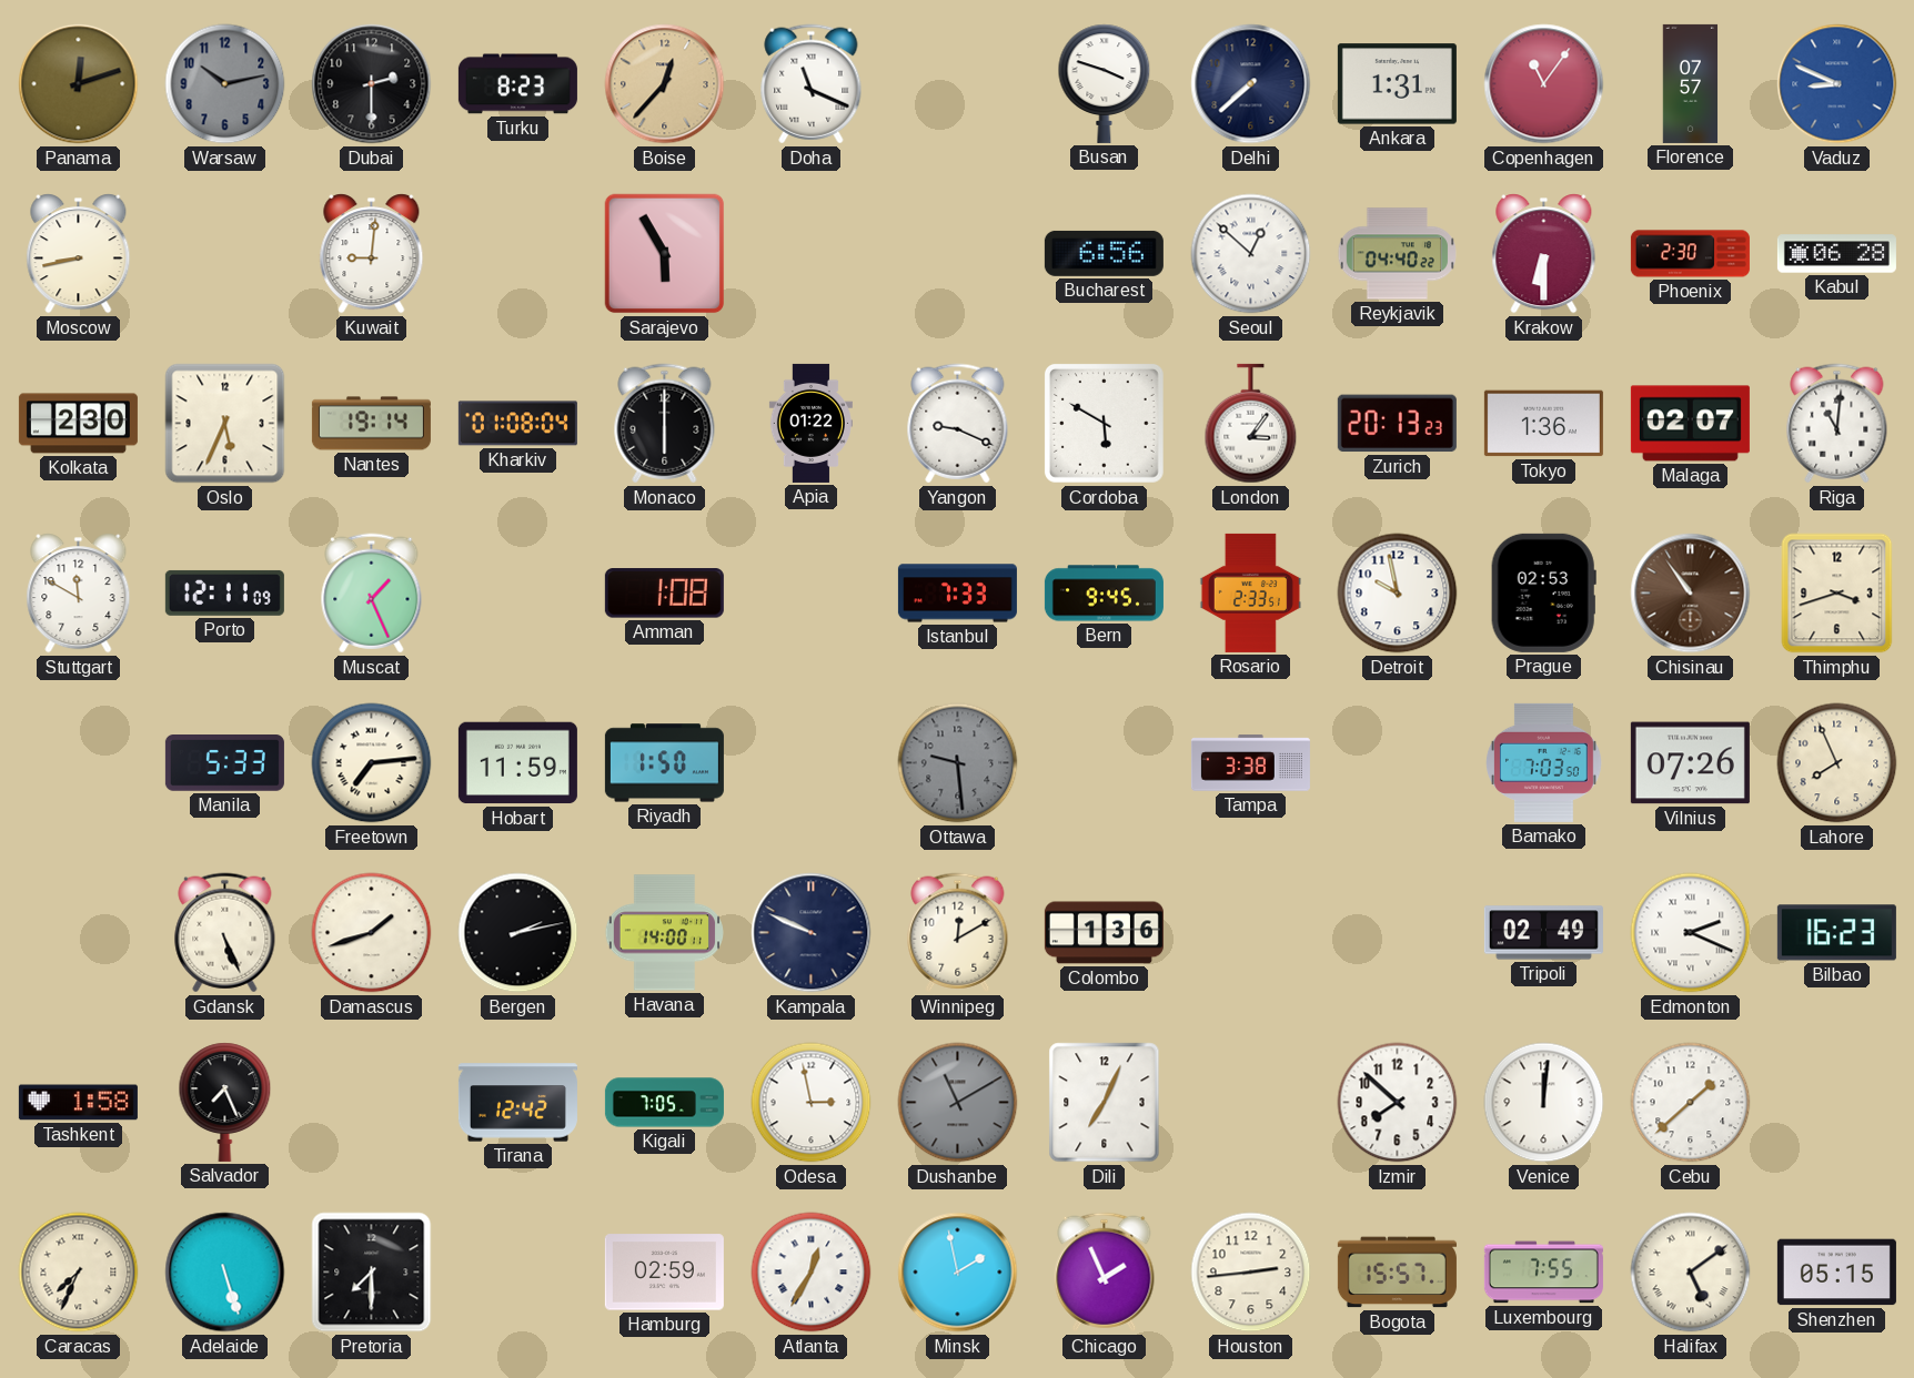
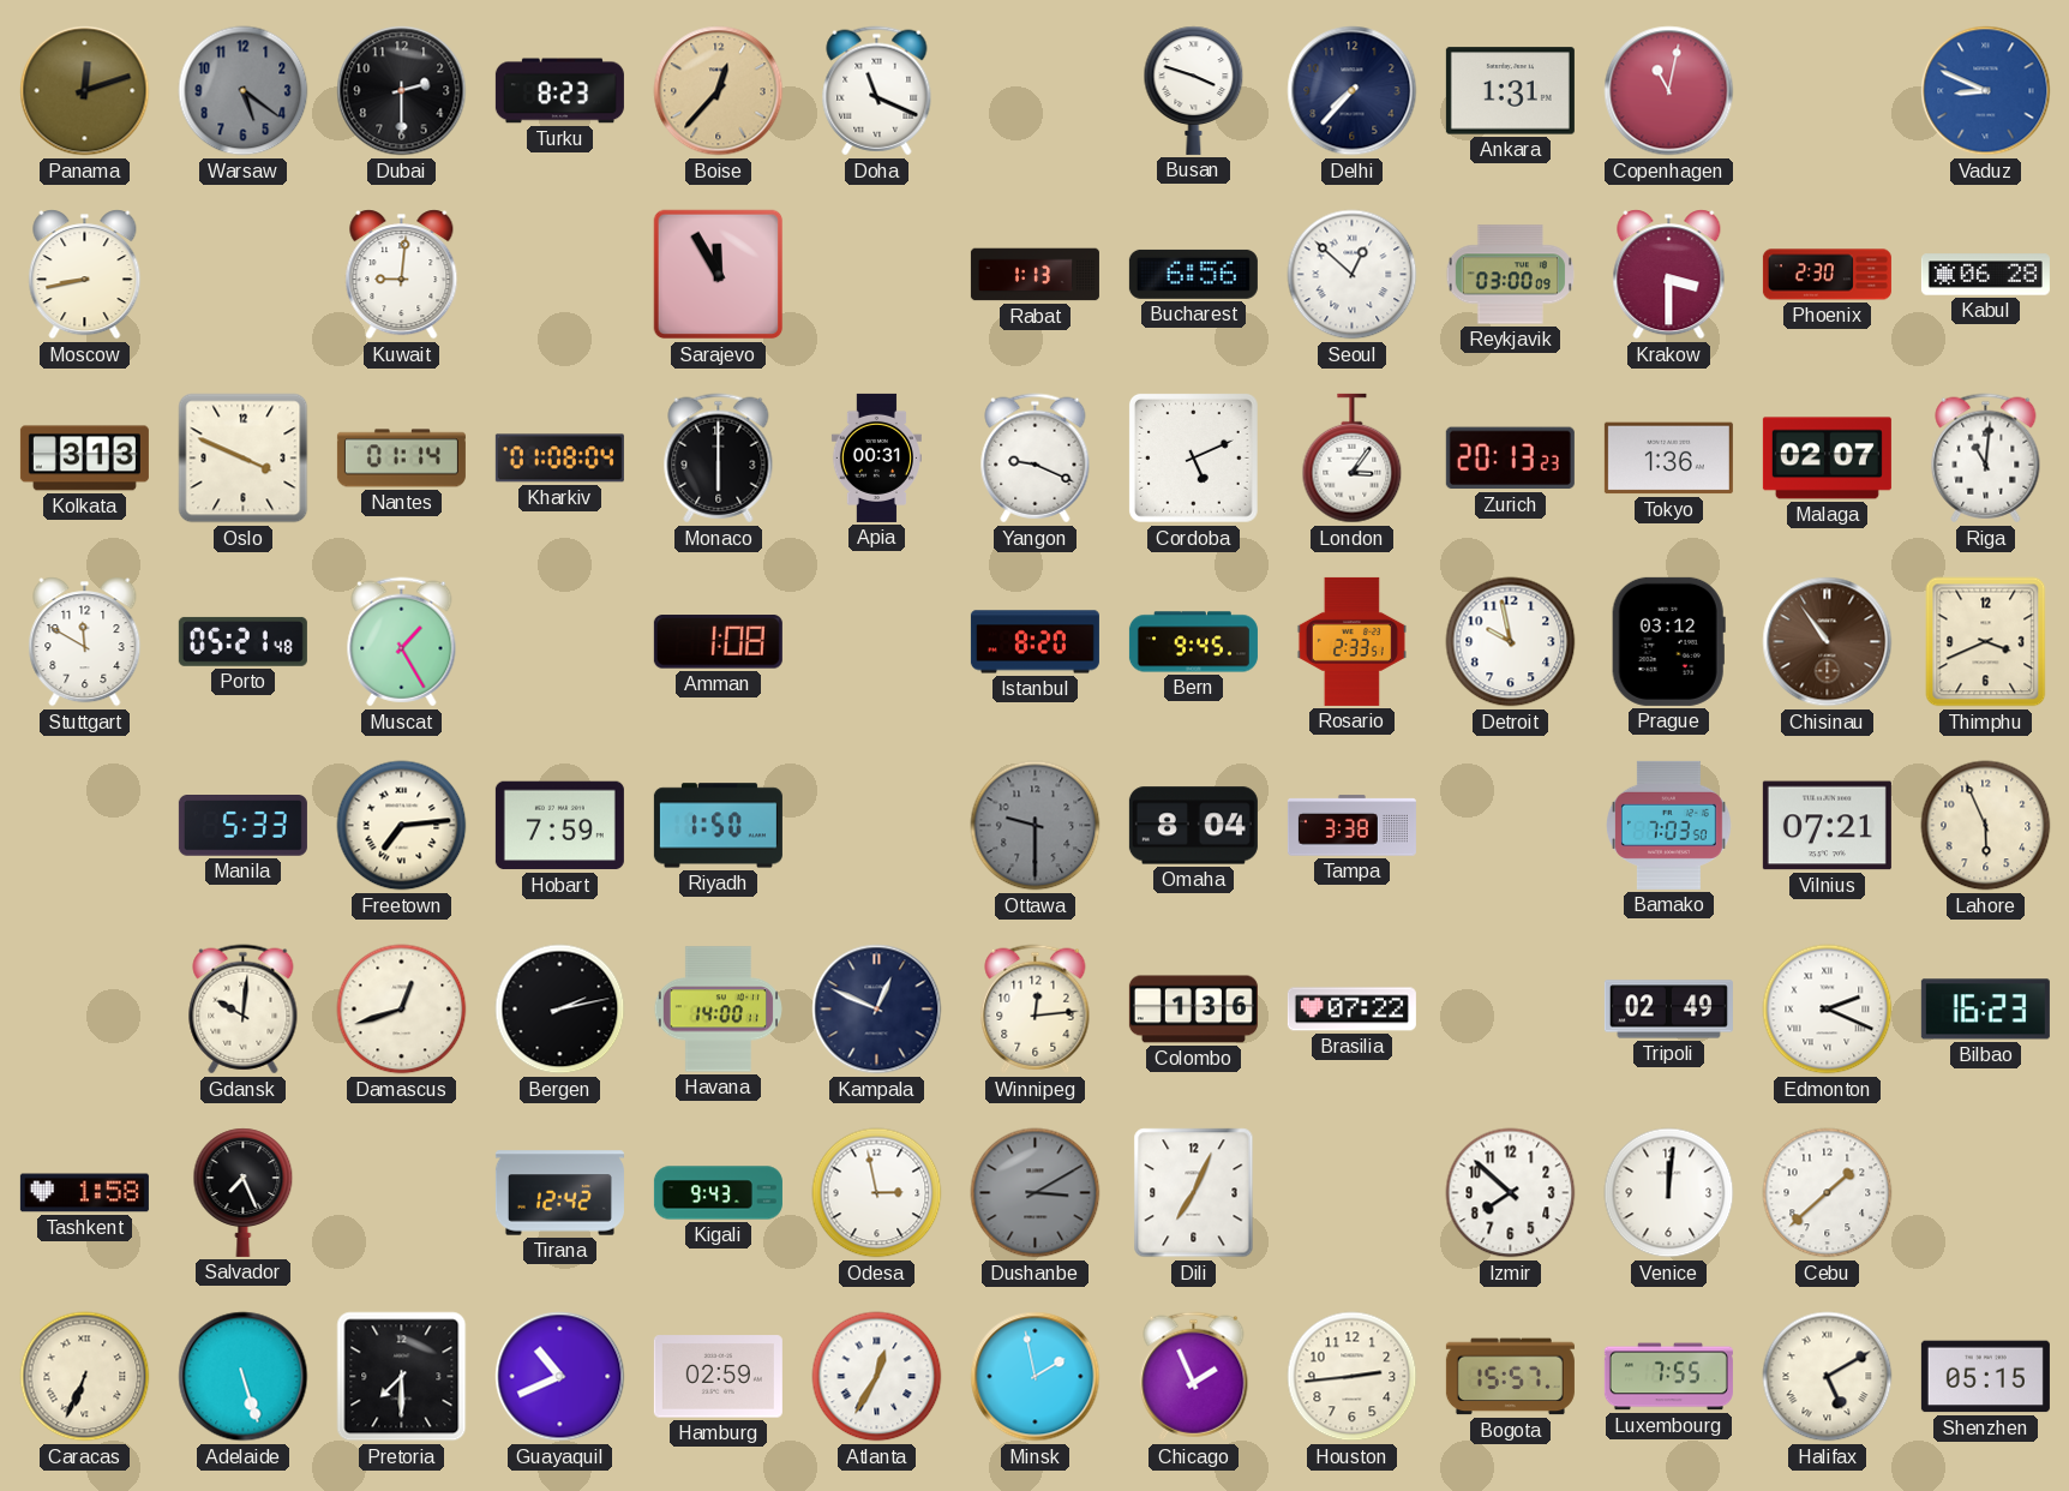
Warsaw: 10:13 -> 5:21
Delhi: 7:38 -> 7:37
Copenhagen: 11:06 -> 11:02
Florence: 07:57 -> none
Sarajevo: 5:55 -> 11:55
Rabat: none -> 1:13
Reykjavik: 04:40 -> 03:00
Krakow: 6:30 -> 3:30
Kolkata: 2:30 -> 3:13
Oslo: 5:34 -> 3:49
Nantes: 19:14 -> 01:14
Apia: 01:22 -> 00:31
Cordoba: 5:50 -> 5:11
Porto: 12:11 -> 05:21
Muscat: 1:26 -> 1:25
Istanbul: 7:33 -> 8:20
Prague: 02:53 -> 03:12
Thimphu: 3:42 -> 3:41
Hobart: 11:59 -> 7:59
Ottawa: 9:29 -> 9:30
Omaha: none -> 8:04
Vilnius: 07:26 -> 07:21
Lahore: 7:56 -> 5:56
Gdansk: 5:26 -> 10:01
Damascus: 1:42 -> 12:42
Kampala: 9:49 -> 12:49
Winnipeg: 12:10 -> 12:14
Brasilia: none -> 07:22
Kigali: 7:05 -> 9:43
Dushanbe: 11:10 -> 3:10
Caracas: 7:34 -> 6:34
Guayaquil: none -> 10:41
Halifax: 5:09 -> 5:10
